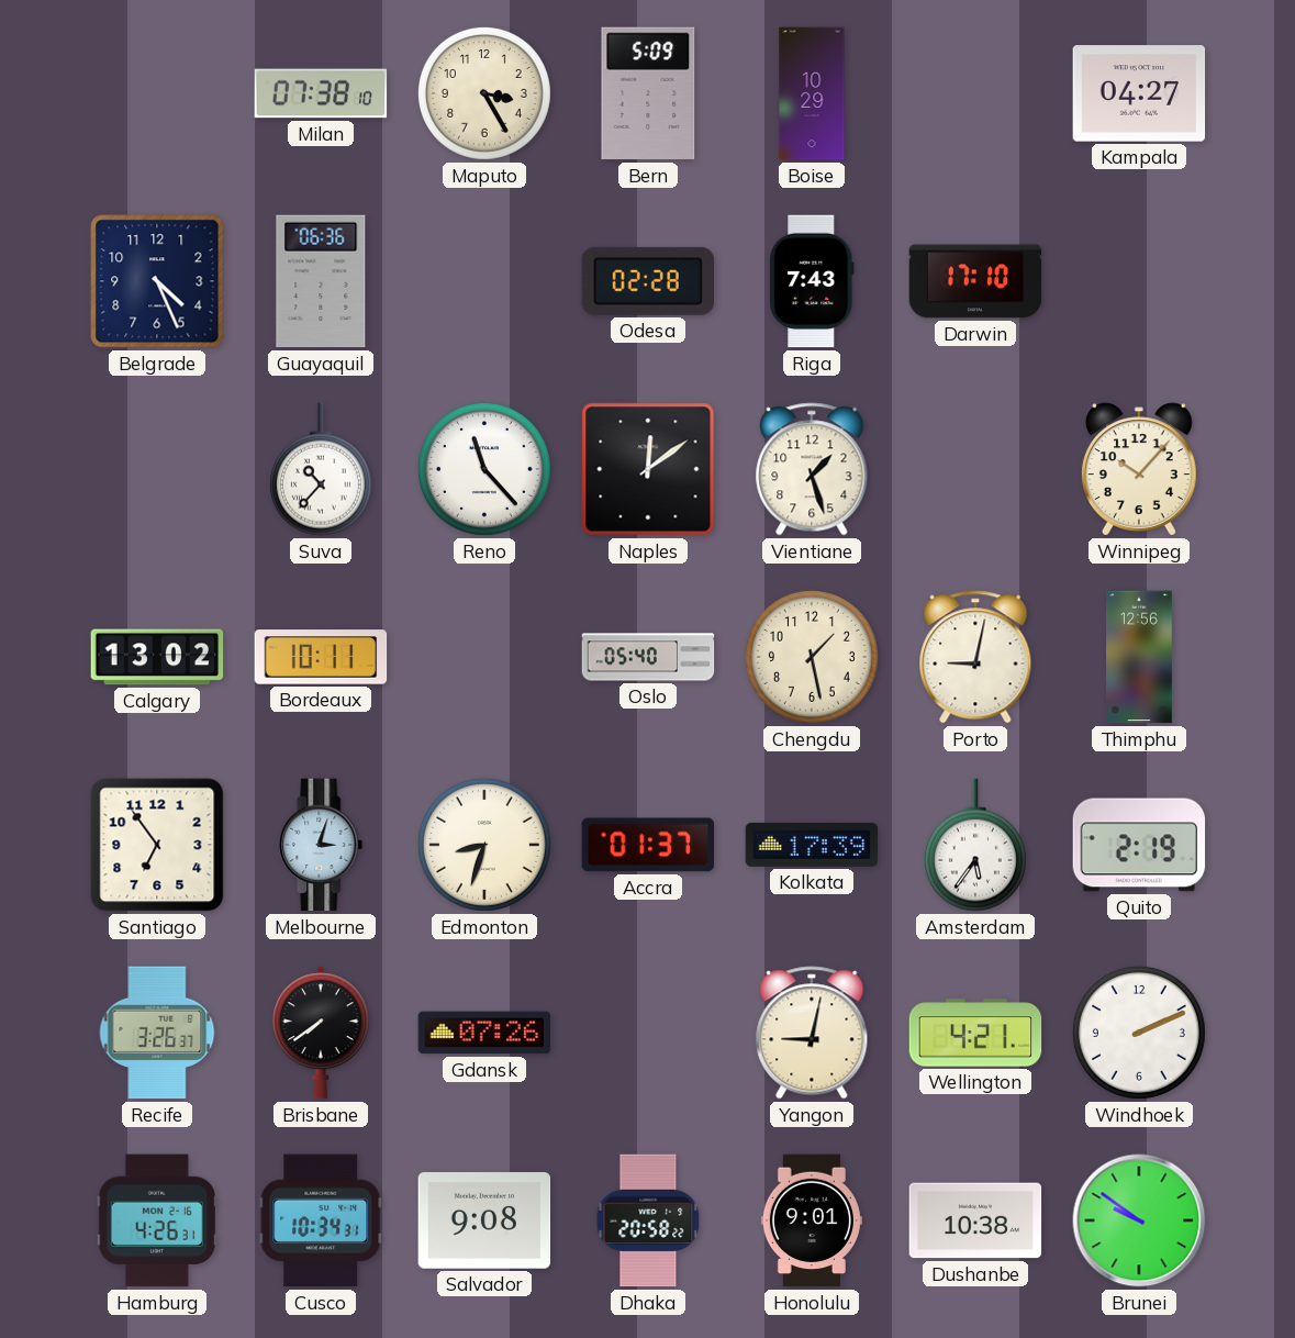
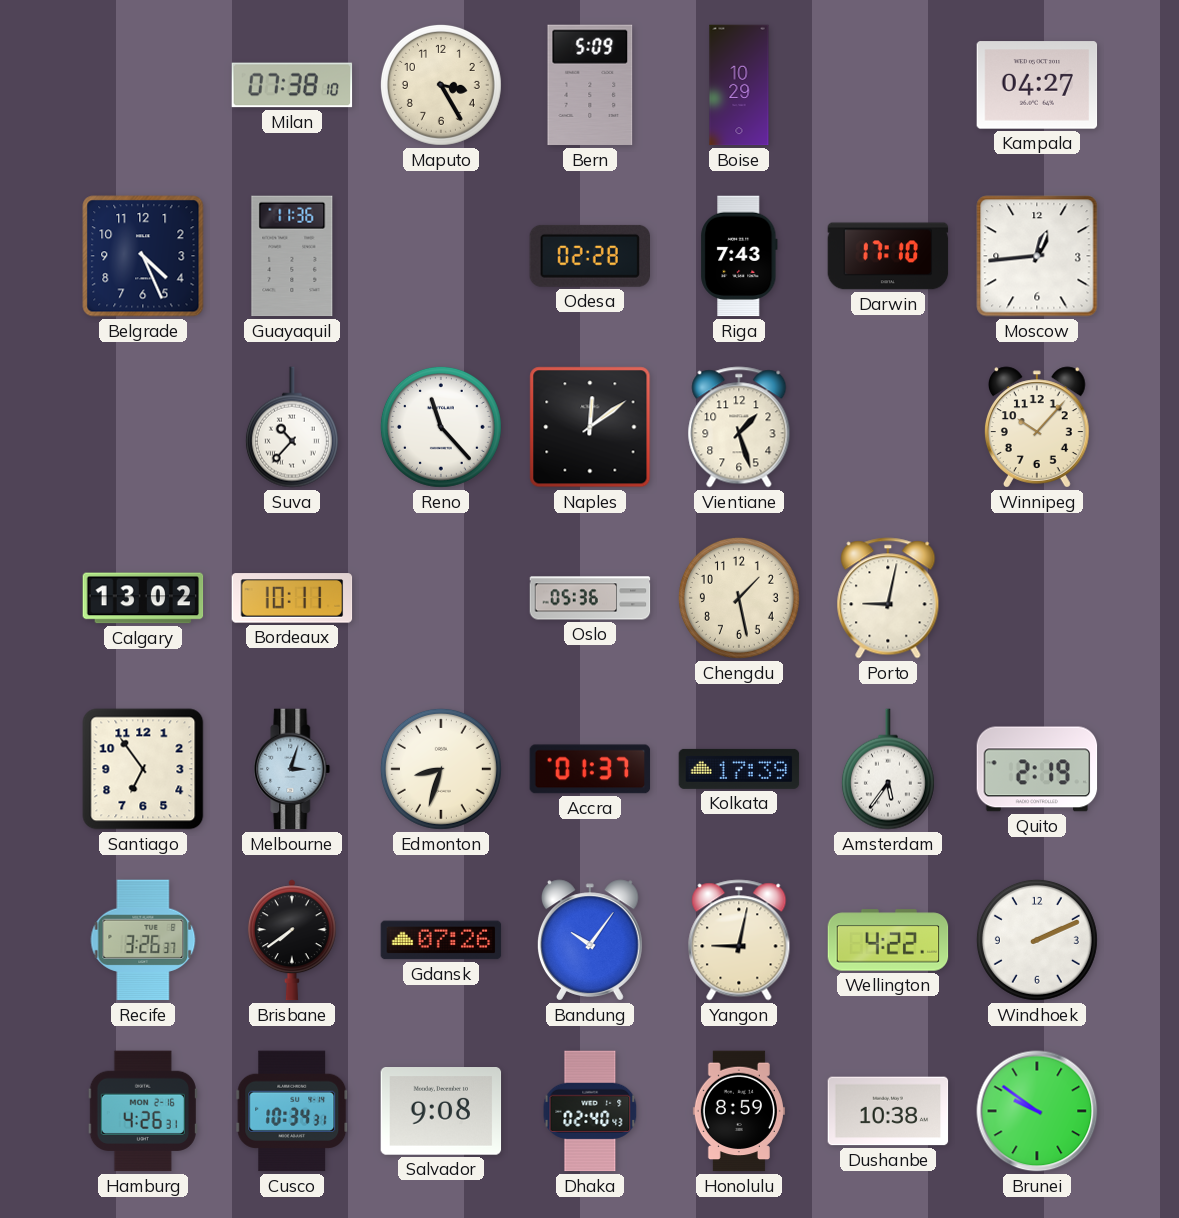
Guayaquil: 06:36 -> 11:36
Moscow: none -> 12:44
Oslo: 05:40 -> 05:36
Thimphu: 12:56 -> none
Bandung: none -> 10:06
Wellington: 4:21 -> 4:22
Dhaka: 20:58 -> 02:40
Honolulu: 9:01 -> 8:59
